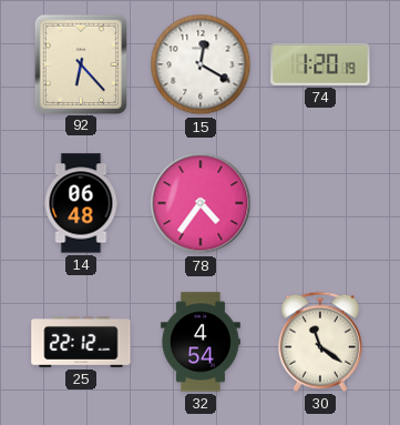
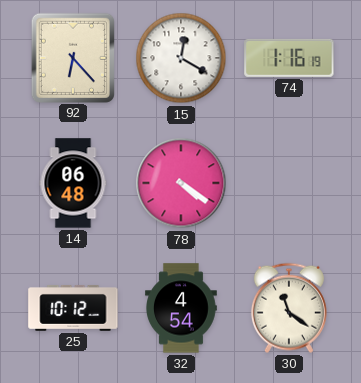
74: 1:20 -> 1:16
78: 4:36 -> 4:21
25: 22:12 -> 10:12
